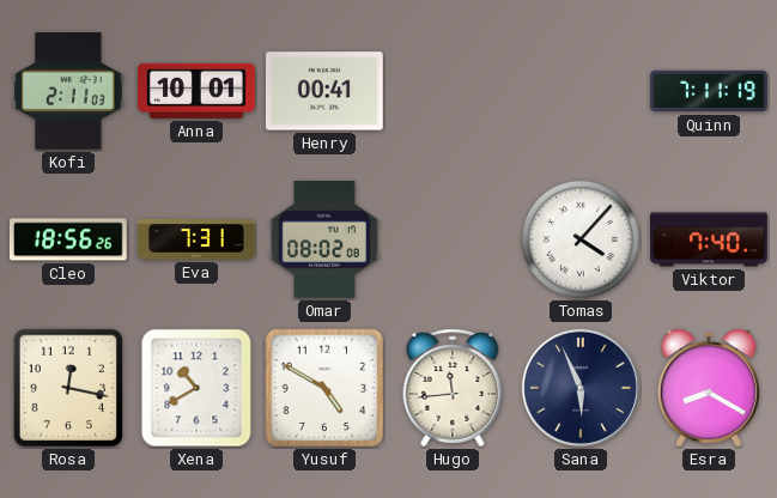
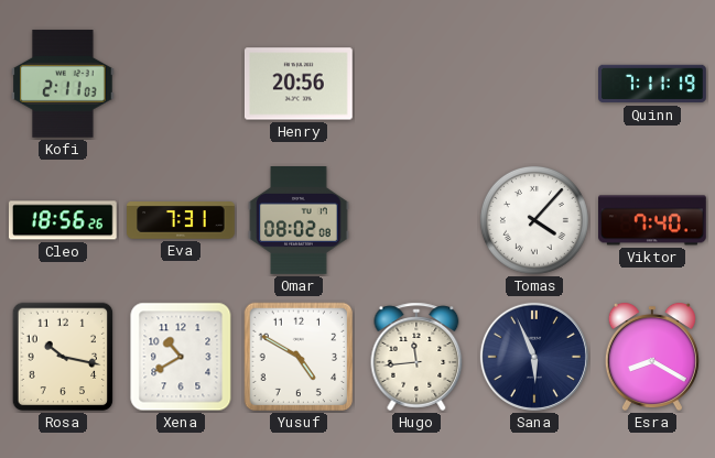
Anna: 10:01 -> none
Henry: 00:41 -> 20:56
Rosa: 12:17 -> 10:17
